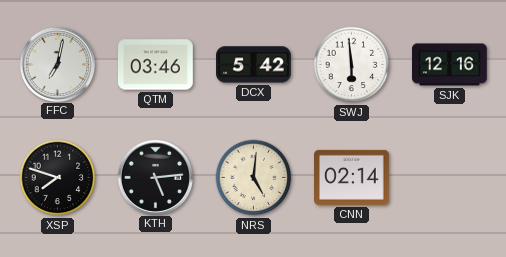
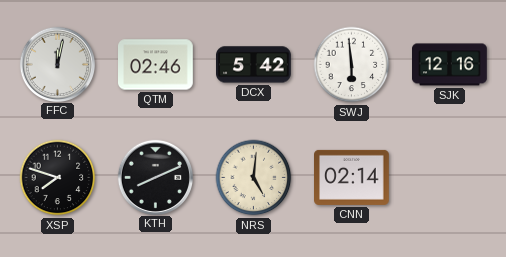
FFC: 7:02 -> 12:02
QTM: 03:46 -> 02:46
KTH: 5:14 -> 8:11
